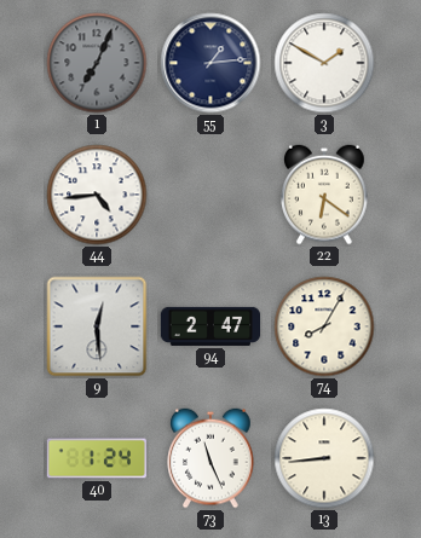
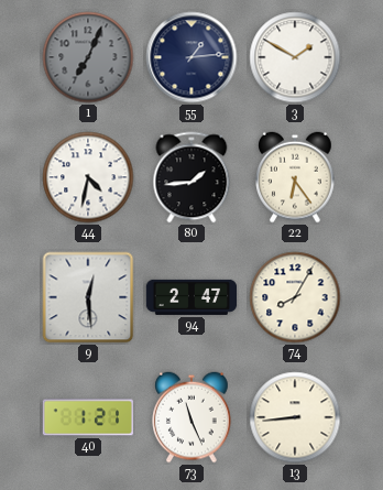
44: 4:44 -> 4:32
80: none -> 1:44
22: 6:21 -> 6:24
40: 1:24 -> 1:21
